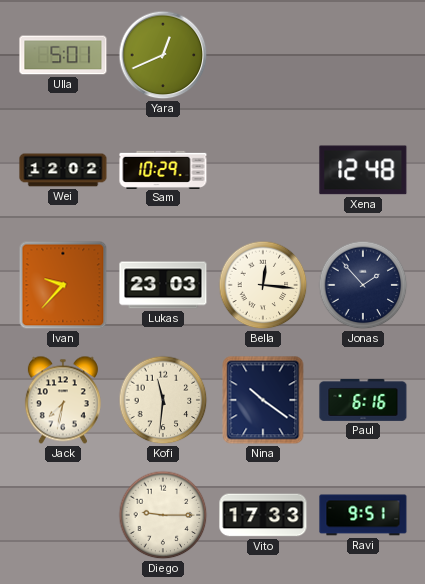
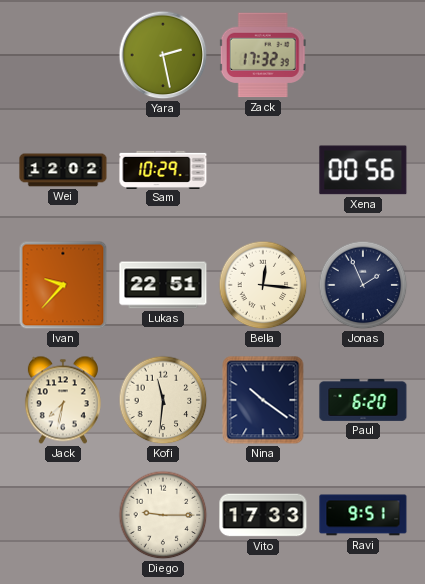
Ulla: 5:01 -> none
Yara: 12:41 -> 2:28
Zack: none -> 17:32
Xena: 12:48 -> 00:56
Lukas: 23:03 -> 22:51
Jonas: 1:53 -> 1:56
Paul: 6:16 -> 6:20
